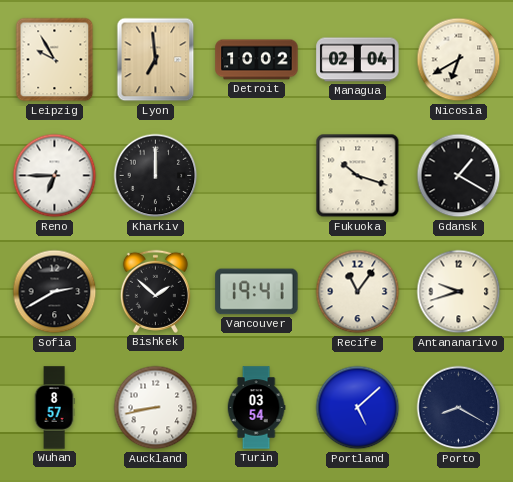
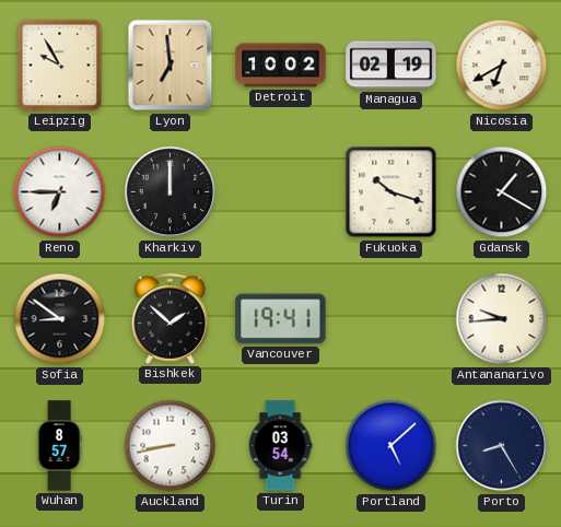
Managua: 02:04 -> 02:19
Sofia: 2:40 -> 8:51
Recife: 11:06 -> none
Antananarivo: 9:42 -> 9:44
Porto: 8:20 -> 8:25
